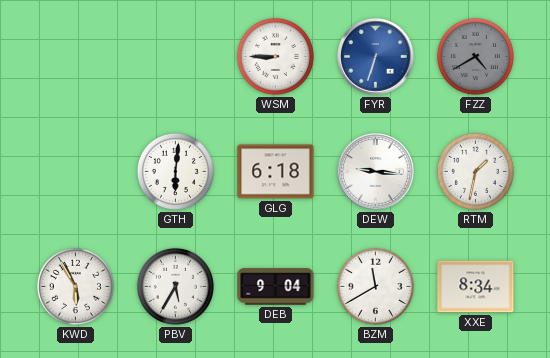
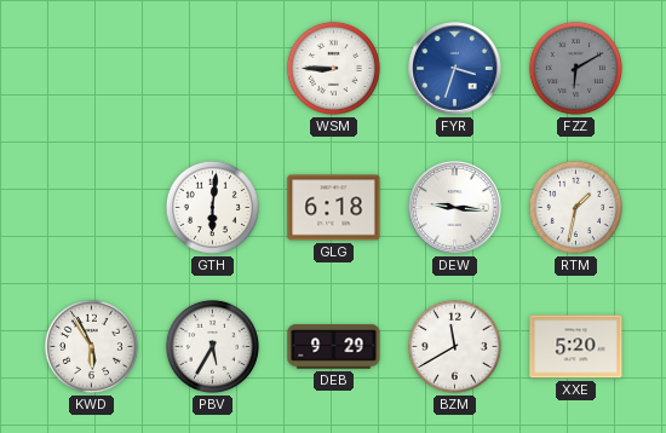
FYR: 6:33 -> 3:33
FZZ: 4:40 -> 6:10
DEB: 9:04 -> 9:29
XXE: 8:34 -> 5:20
